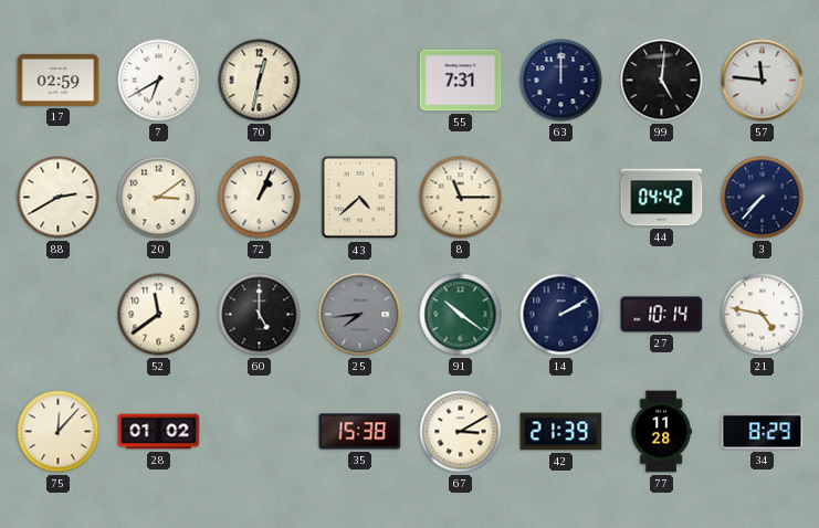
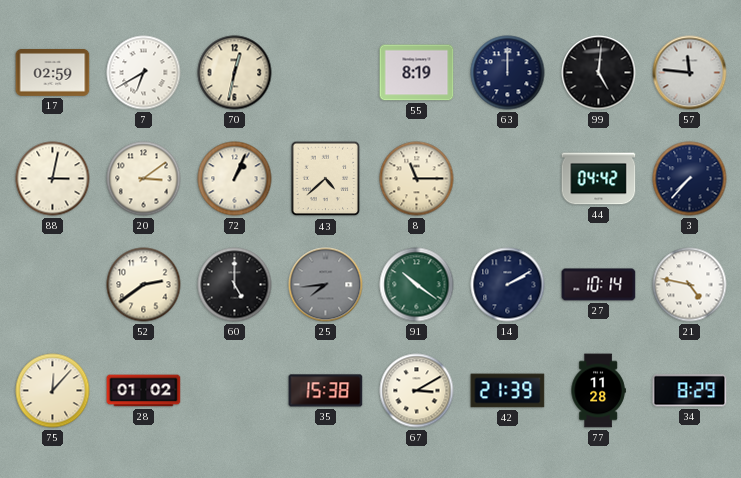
55: 7:31 -> 8:19
88: 2:40 -> 3:02
52: 11:39 -> 2:39
